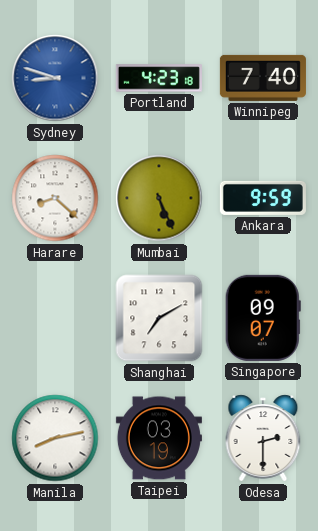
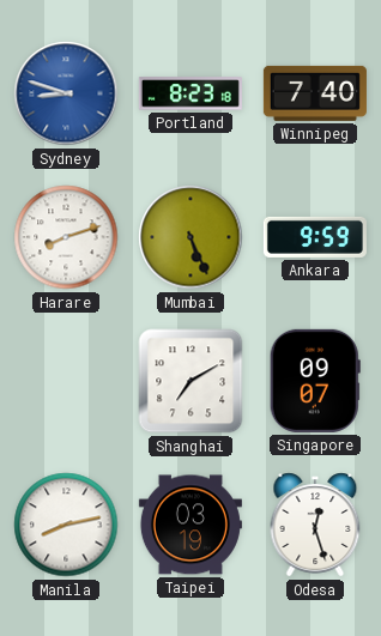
Portland: 4:23 -> 8:23
Harare: 8:22 -> 8:12
Odesa: 2:30 -> 12:27
